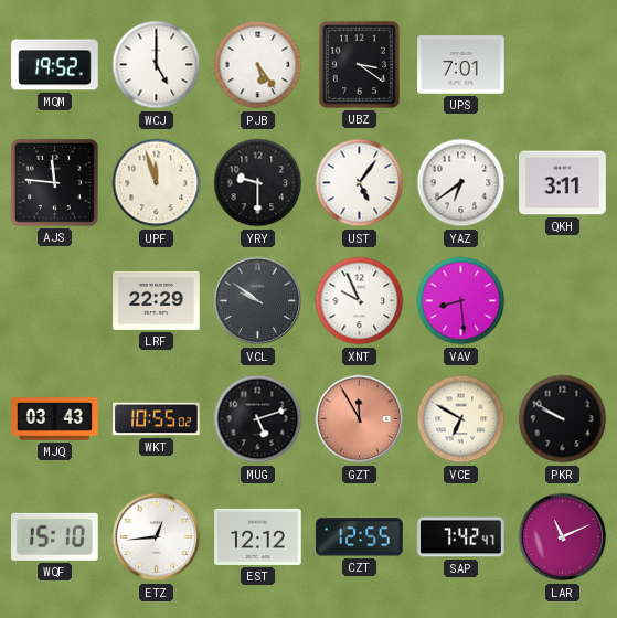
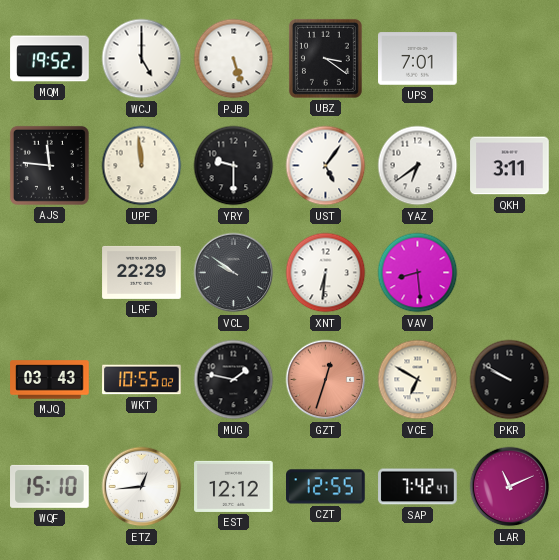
PJB: 5:24 -> 5:27
UPF: 11:57 -> 11:59
XNT: 9:56 -> 6:31
MUG: 5:12 -> 1:47
GZT: 11:55 -> 12:33
